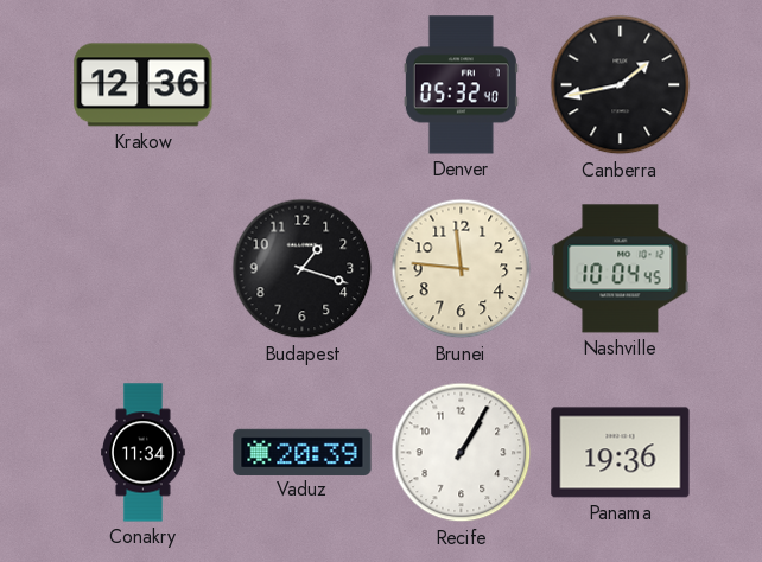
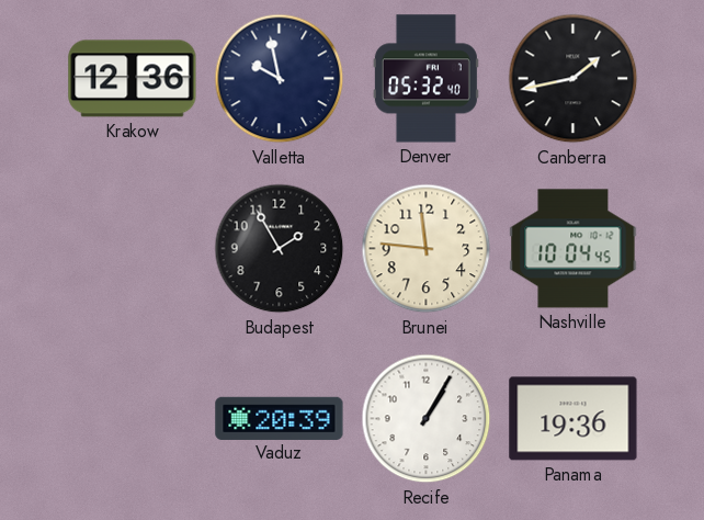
Valletta: none -> 9:58
Budapest: 1:18 -> 1:55
Conakry: 11:34 -> none
